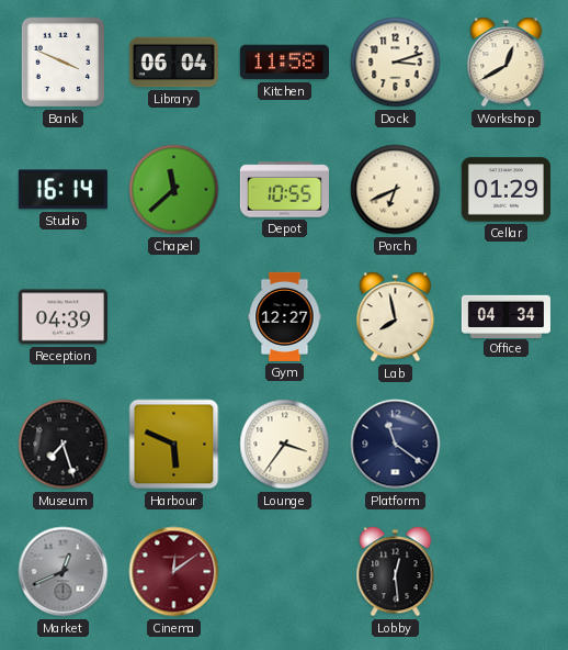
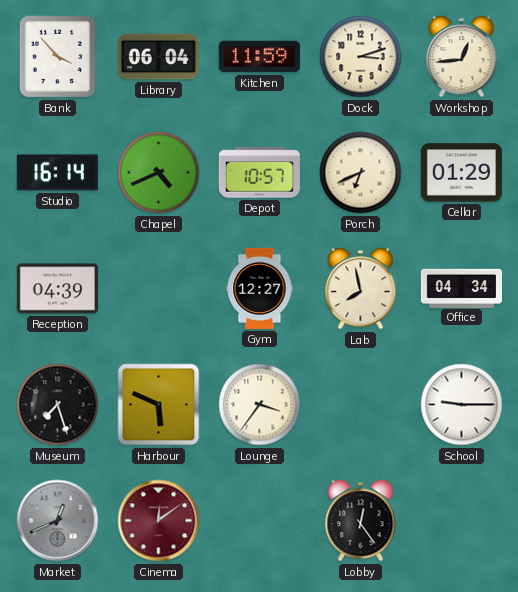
Bank: 3:49 -> 3:53
Kitchen: 11:58 -> 11:59
Workshop: 12:40 -> 12:44
Chapel: 11:38 -> 4:41
Depot: 10:55 -> 10:57
Platform: 11:21 -> none
School: none -> 9:15
Lobby: 12:29 -> 12:24
